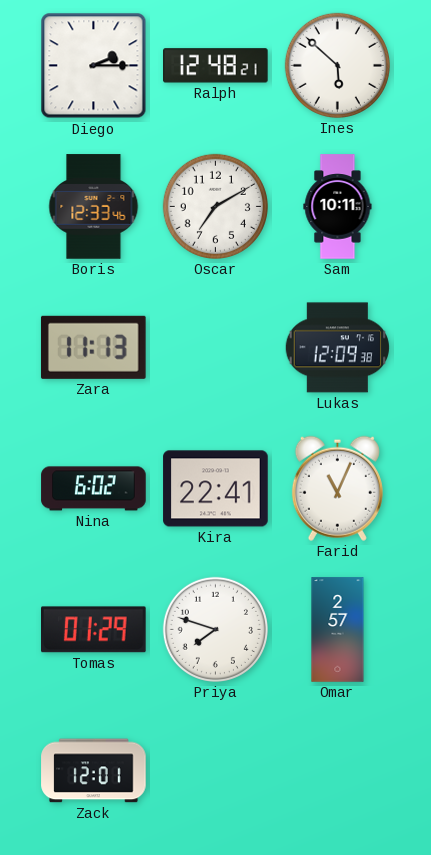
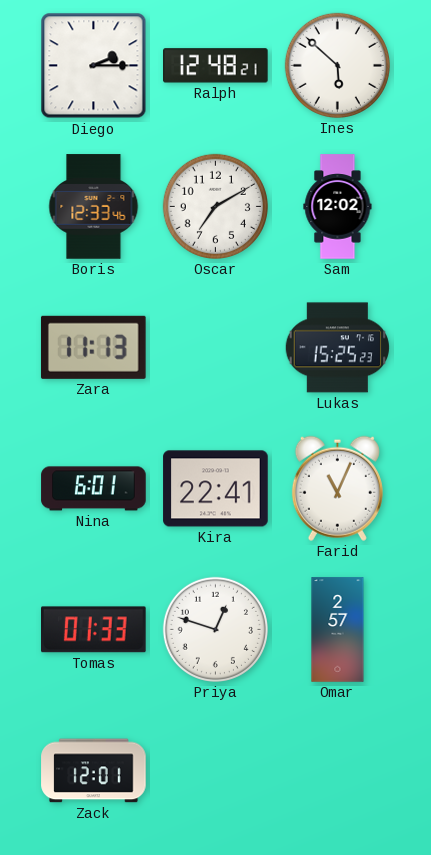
Sam: 10:11 -> 12:02
Lukas: 12:09 -> 15:25
Nina: 6:02 -> 6:01
Tomas: 01:29 -> 01:33
Priya: 7:48 -> 12:48
